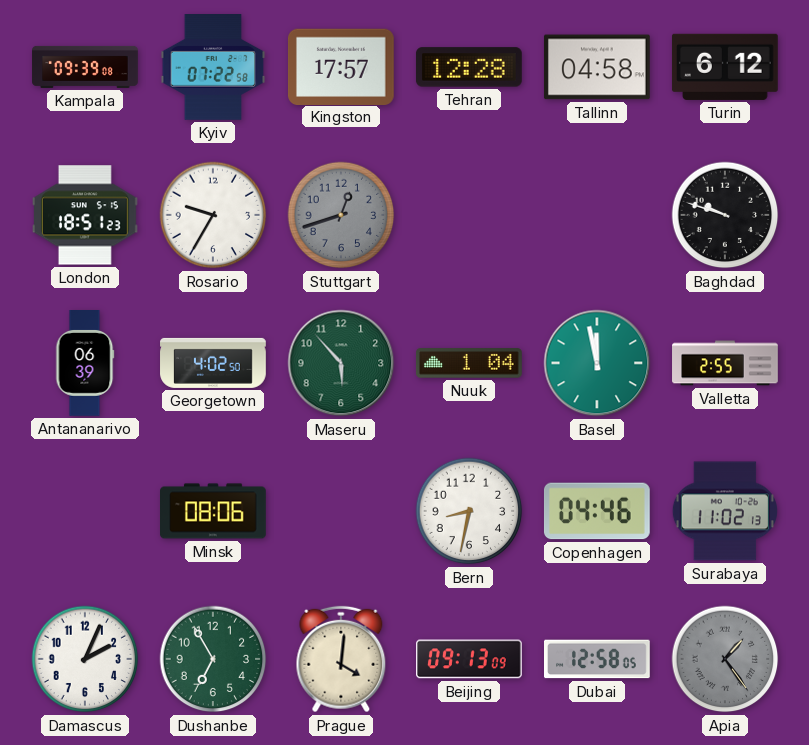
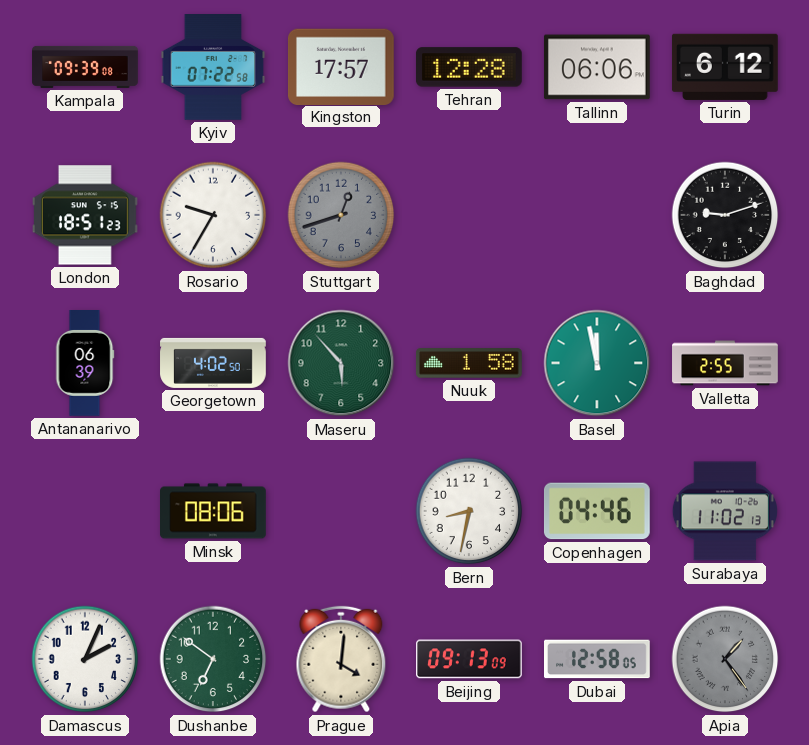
Tallinn: 04:58 -> 06:06
Baghdad: 9:48 -> 9:12
Nuuk: 1:04 -> 1:58
Dushanbe: 6:55 -> 6:51
